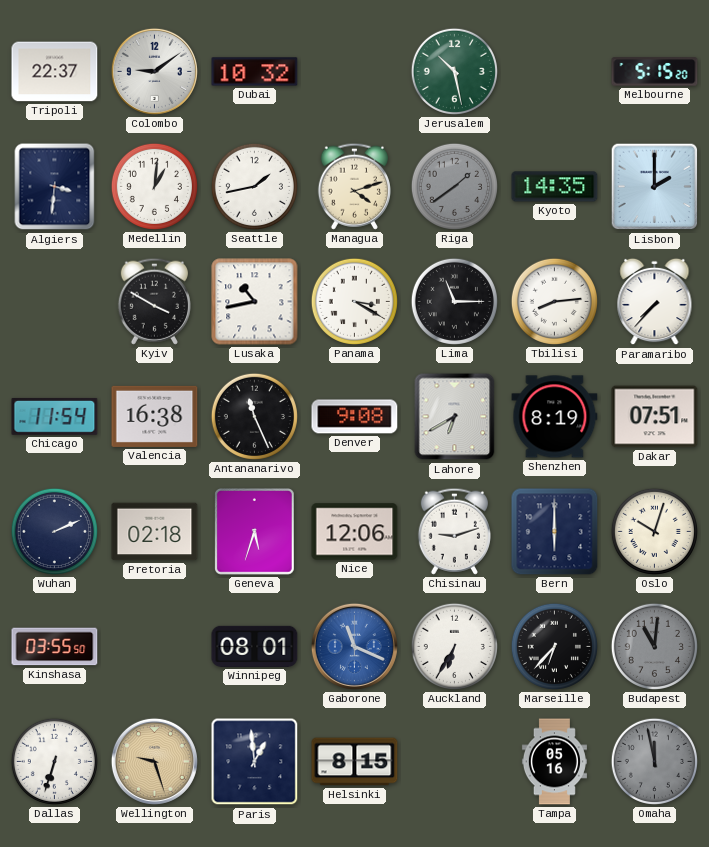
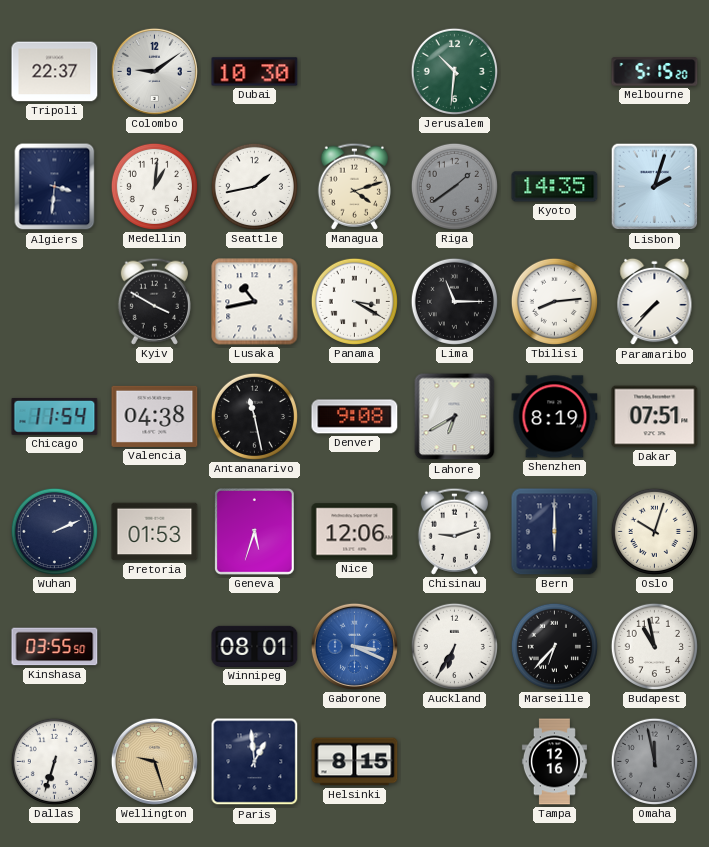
Dubai: 10:32 -> 10:30
Jerusalem: 10:28 -> 10:31
Lisbon: 2:00 -> 2:03
Valencia: 16:38 -> 04:38
Antananarivo: 11:26 -> 11:28
Pretoria: 02:18 -> 01:53
Gaborone: 11:19 -> 3:19
Budapest: 11:01 -> 10:58
Budapest dial: grey -> white
Tampa: 05:16 -> 12:16
